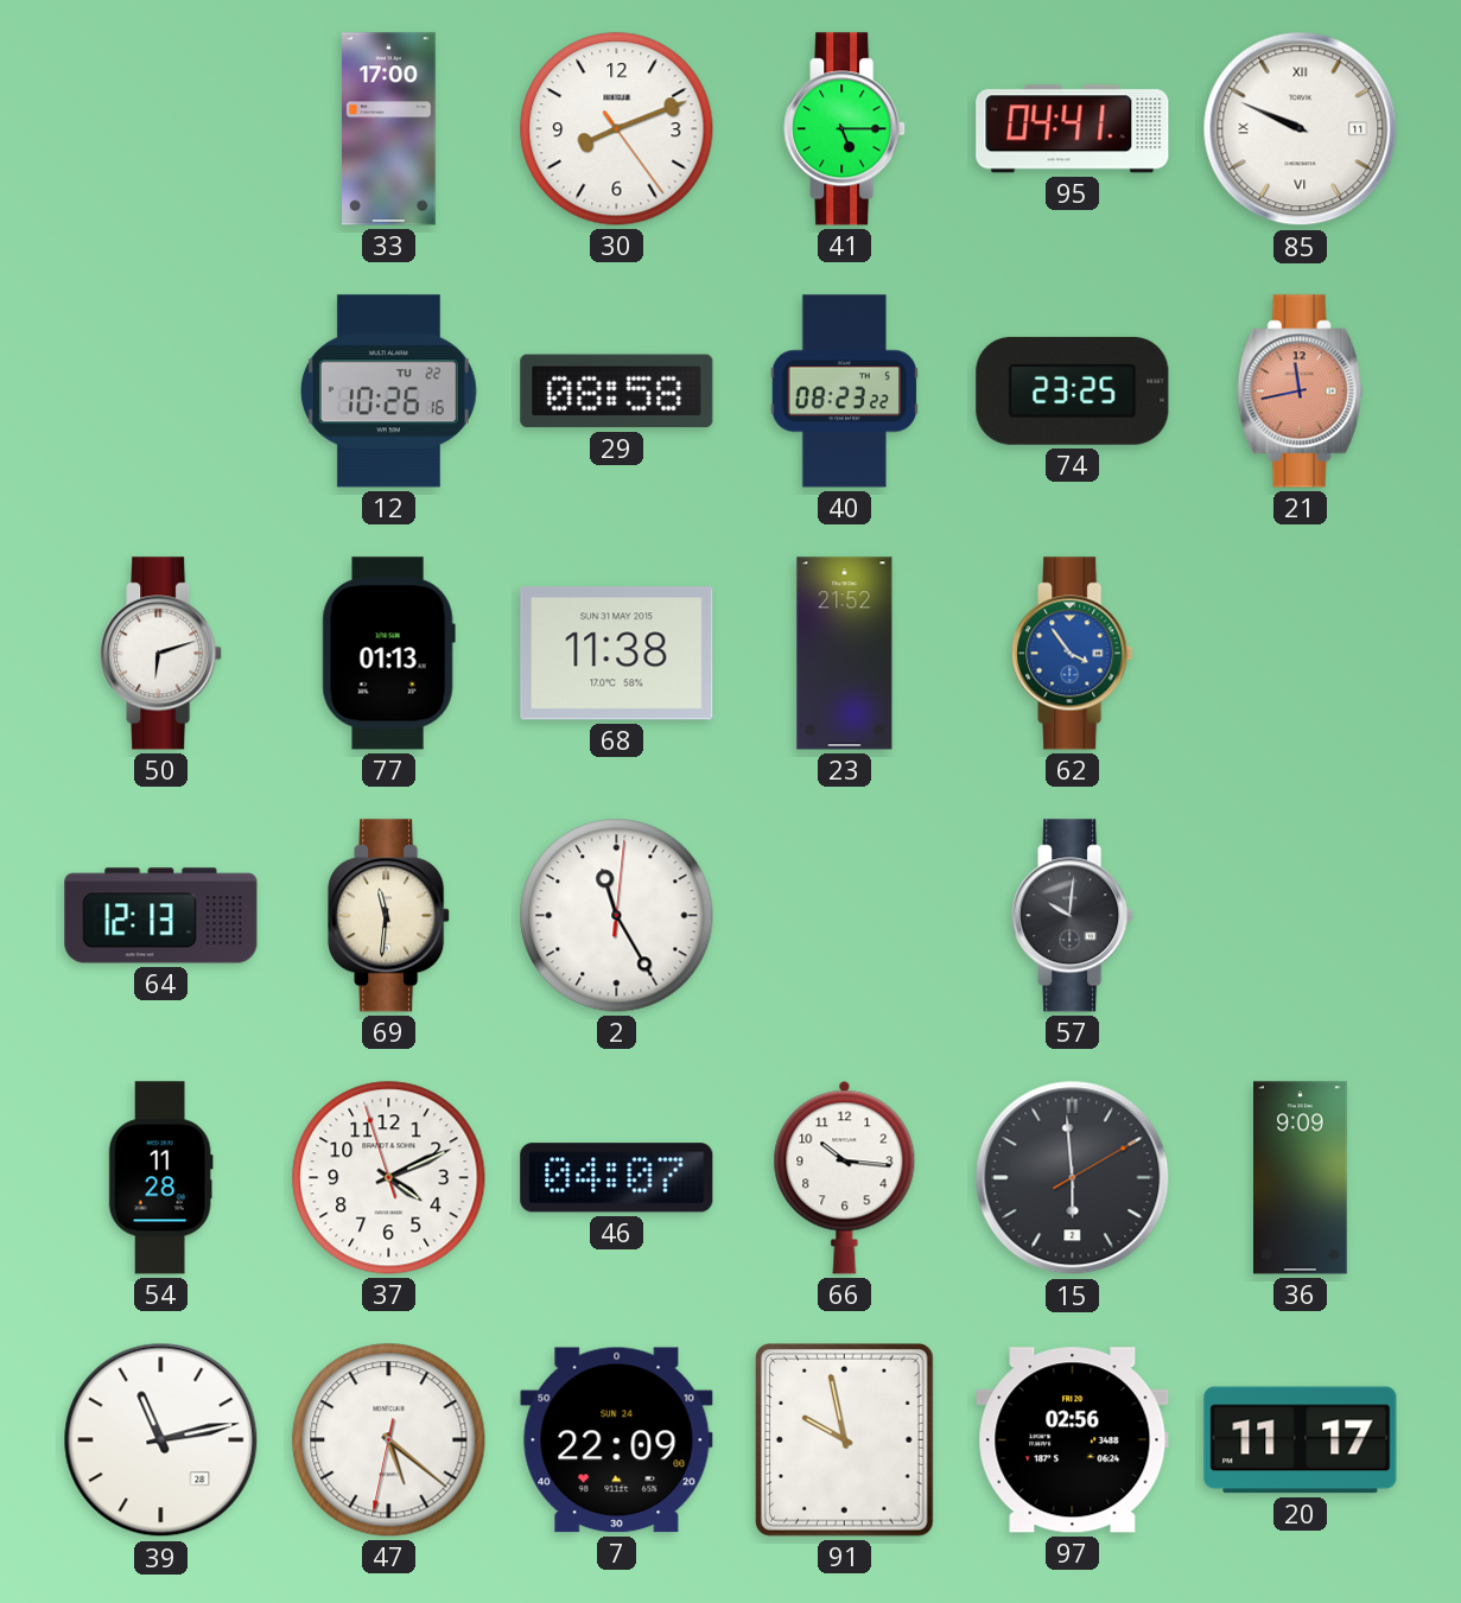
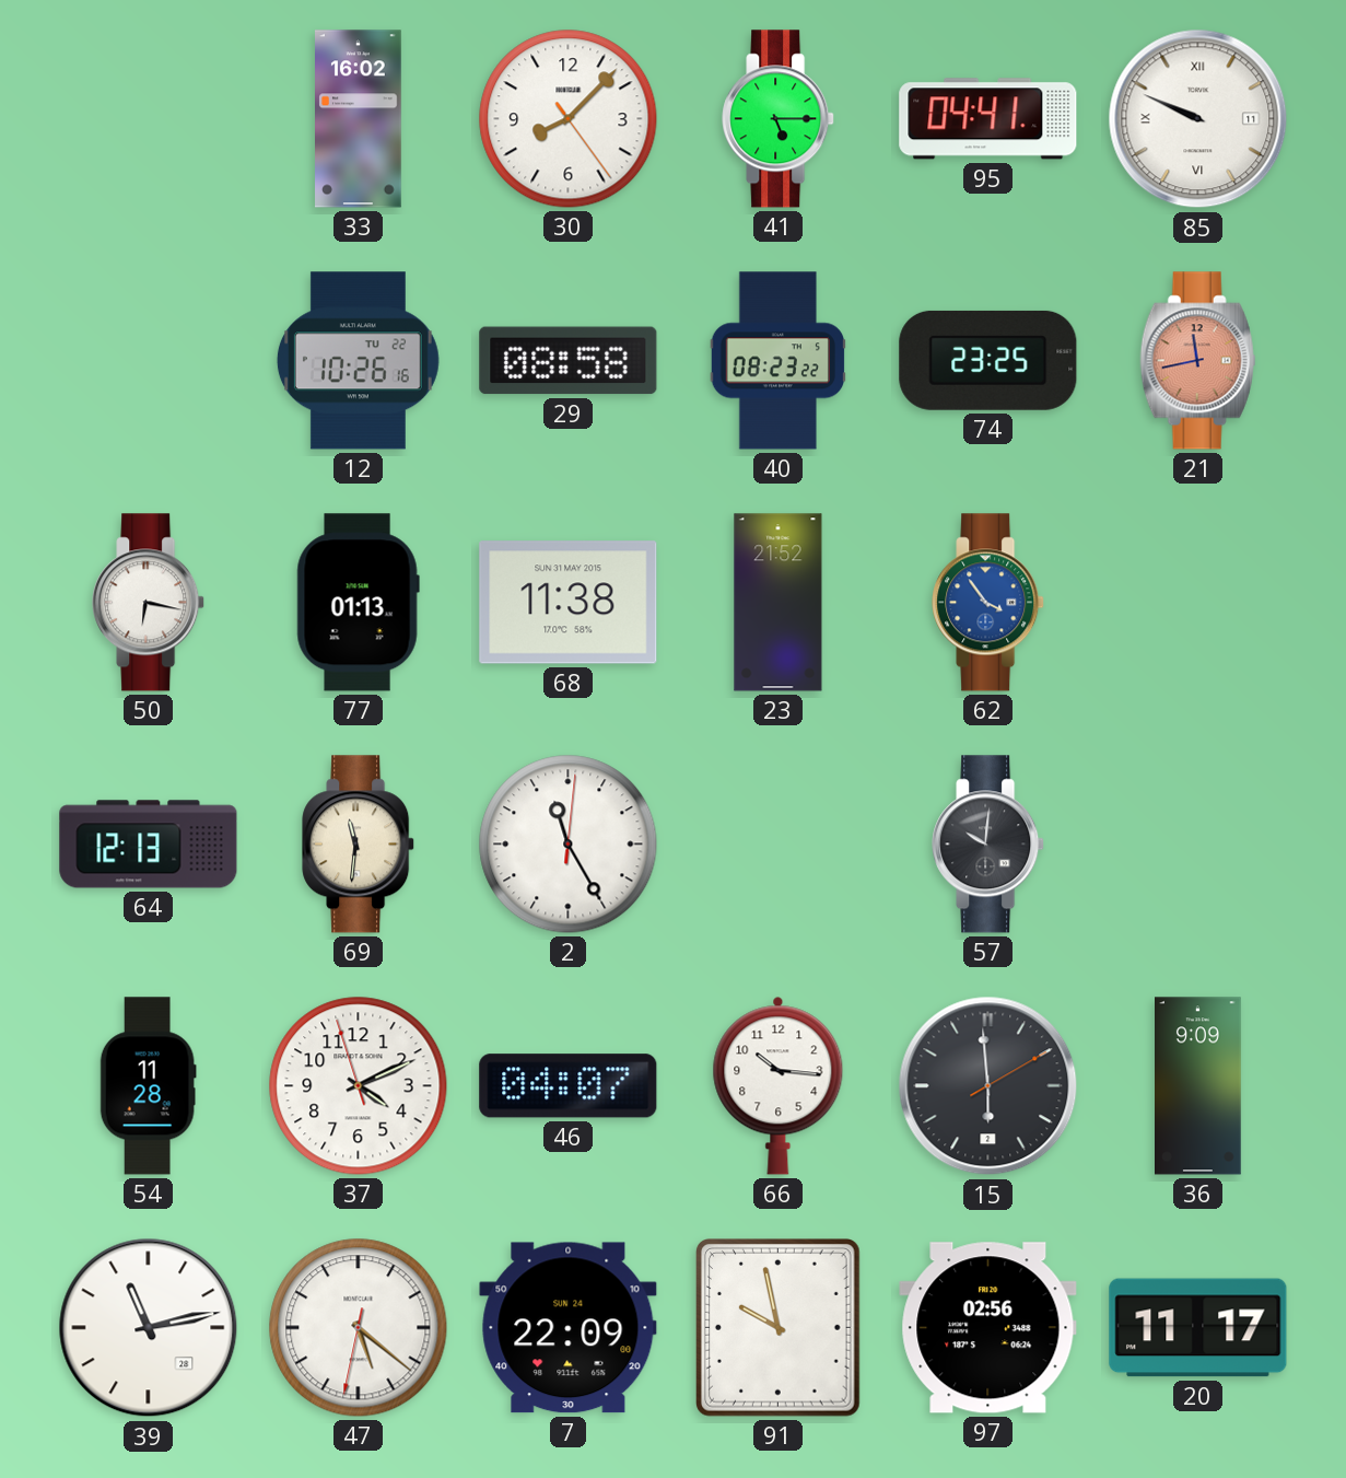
33: 17:00 -> 16:02
30: 8:11 -> 8:07
50: 6:12 -> 6:17
